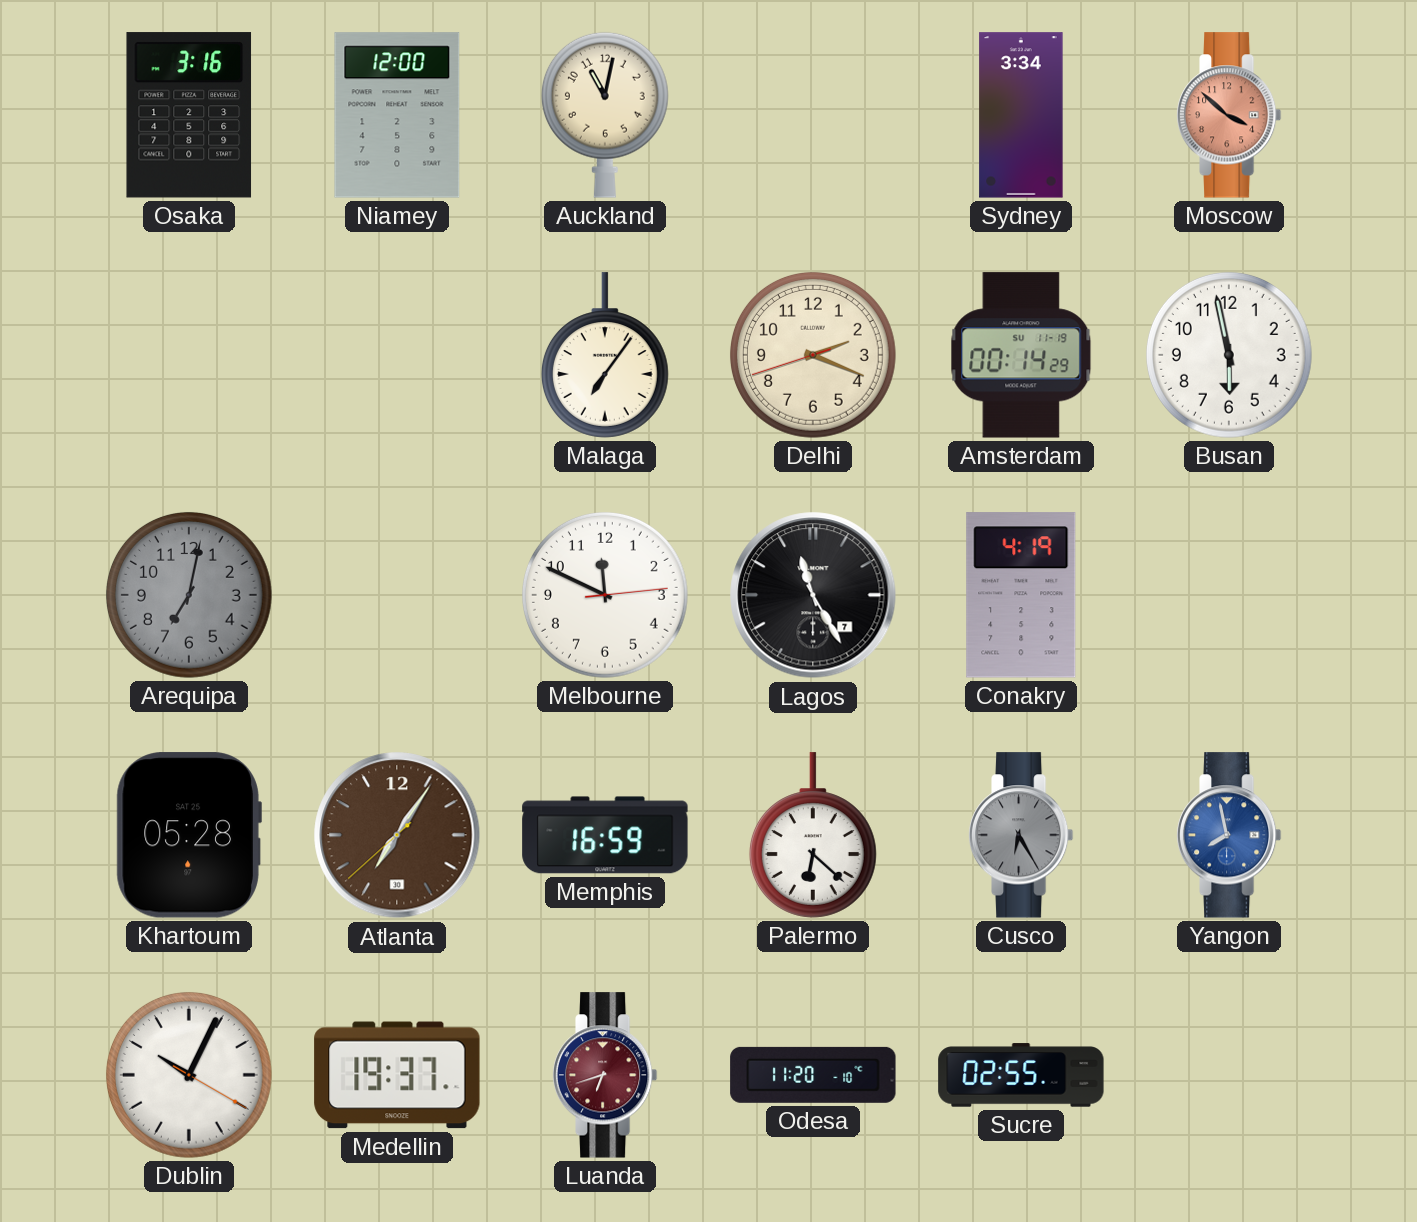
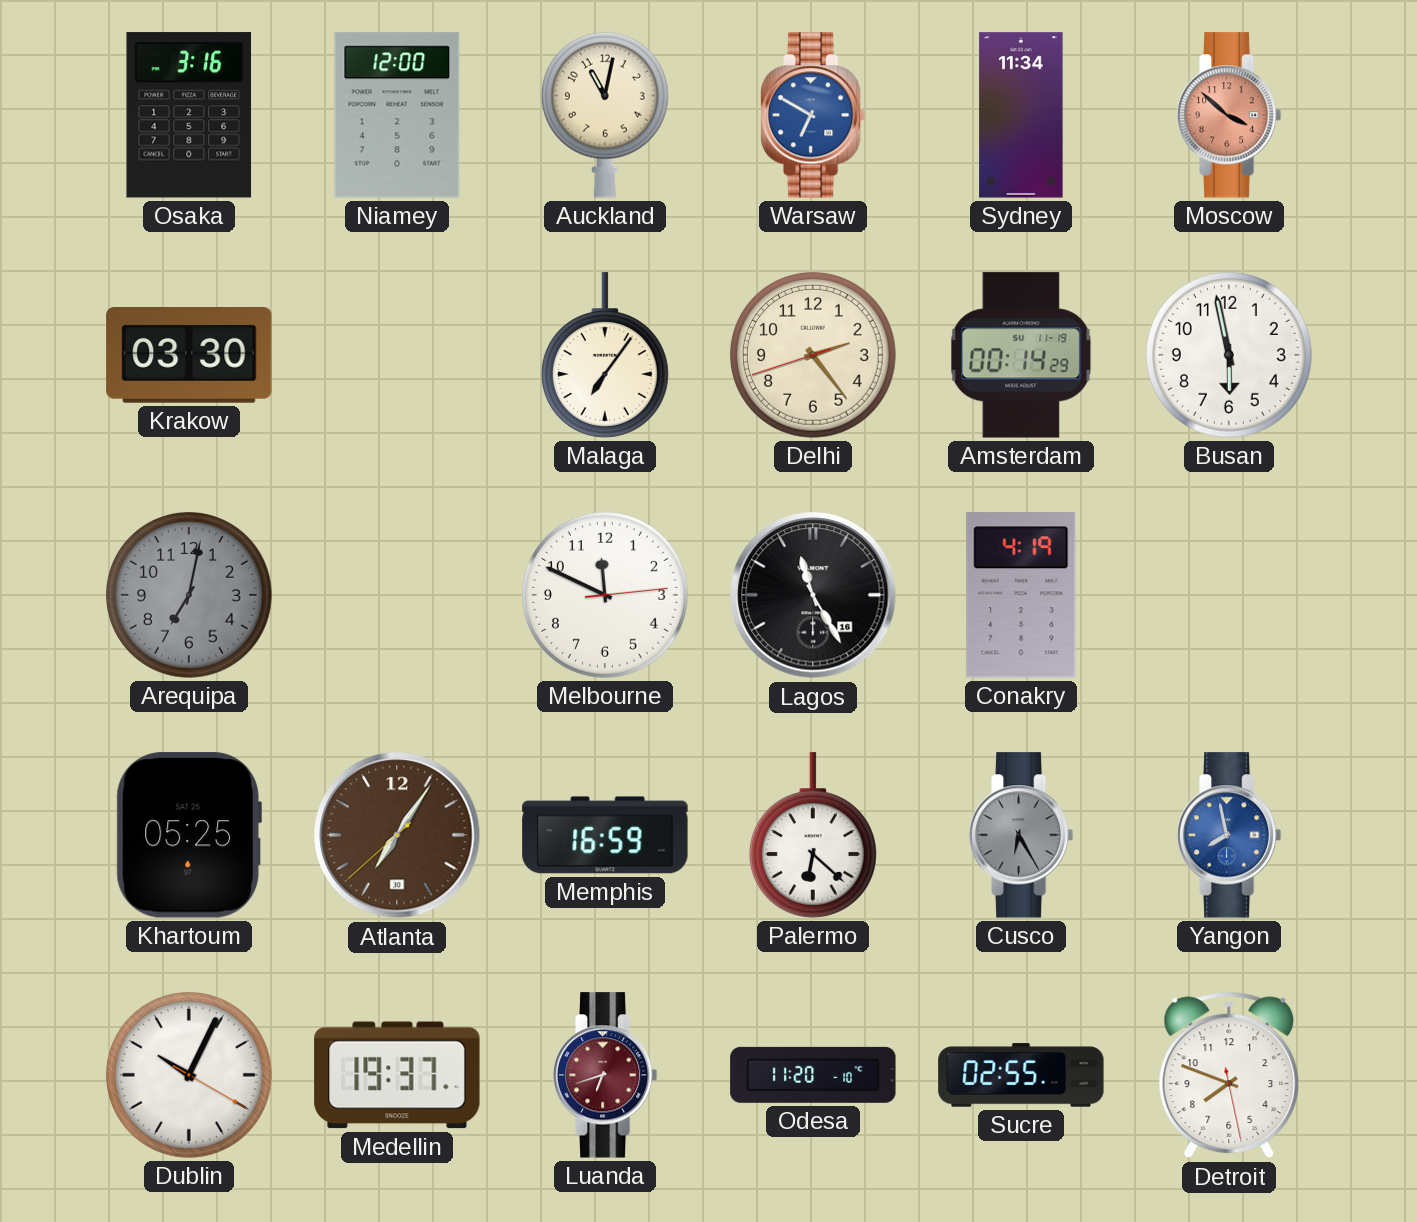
Warsaw: none -> 6:50
Sydney: 3:34 -> 11:34
Krakow: none -> 03:30
Delhi: 2:18 -> 2:23
Lagos date: 7 -> 16
Khartoum: 05:28 -> 05:25
Detroit: none -> 7:48
